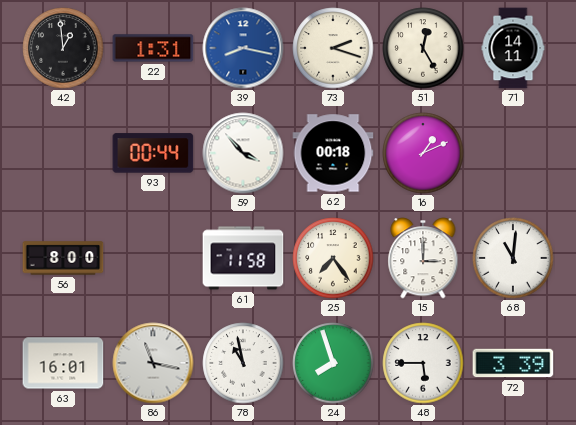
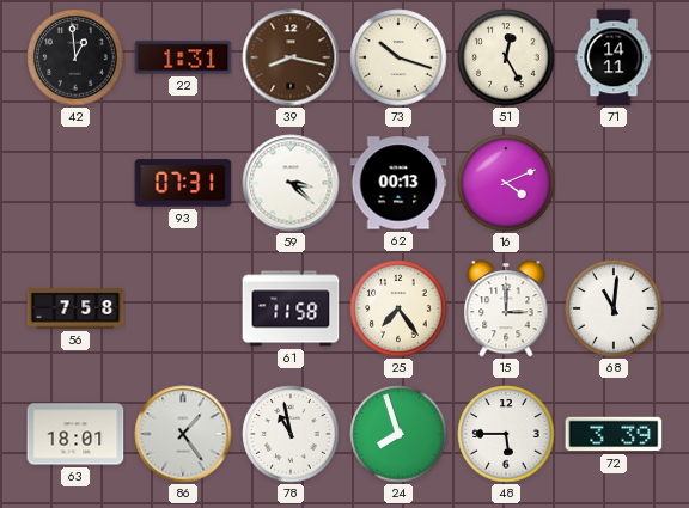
39 dial: blue -> brown
73: 2:18 -> 10:18
93: 00:44 -> 07:31
59: 3:53 -> 3:22
62: 00:18 -> 00:13
16: 1:11 -> 4:11
56: 8:00 -> 7:58
63: 16:01 -> 18:01
86: 11:17 -> 1:24
